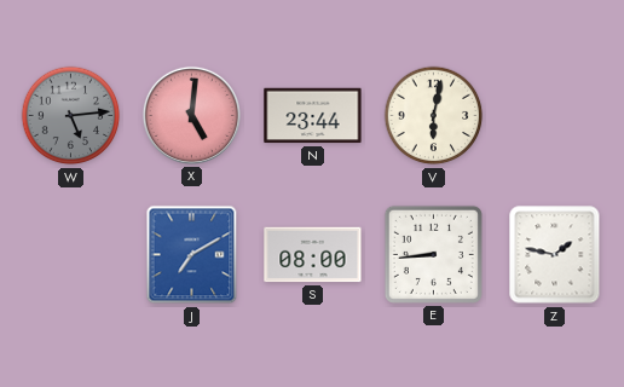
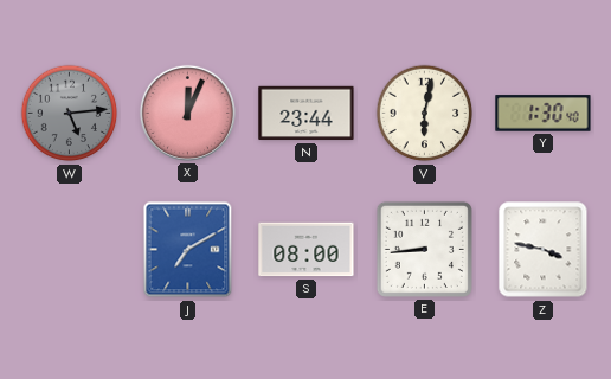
X: 5:01 -> 12:04
Y: none -> 1:30
Z: 1:47 -> 3:47
